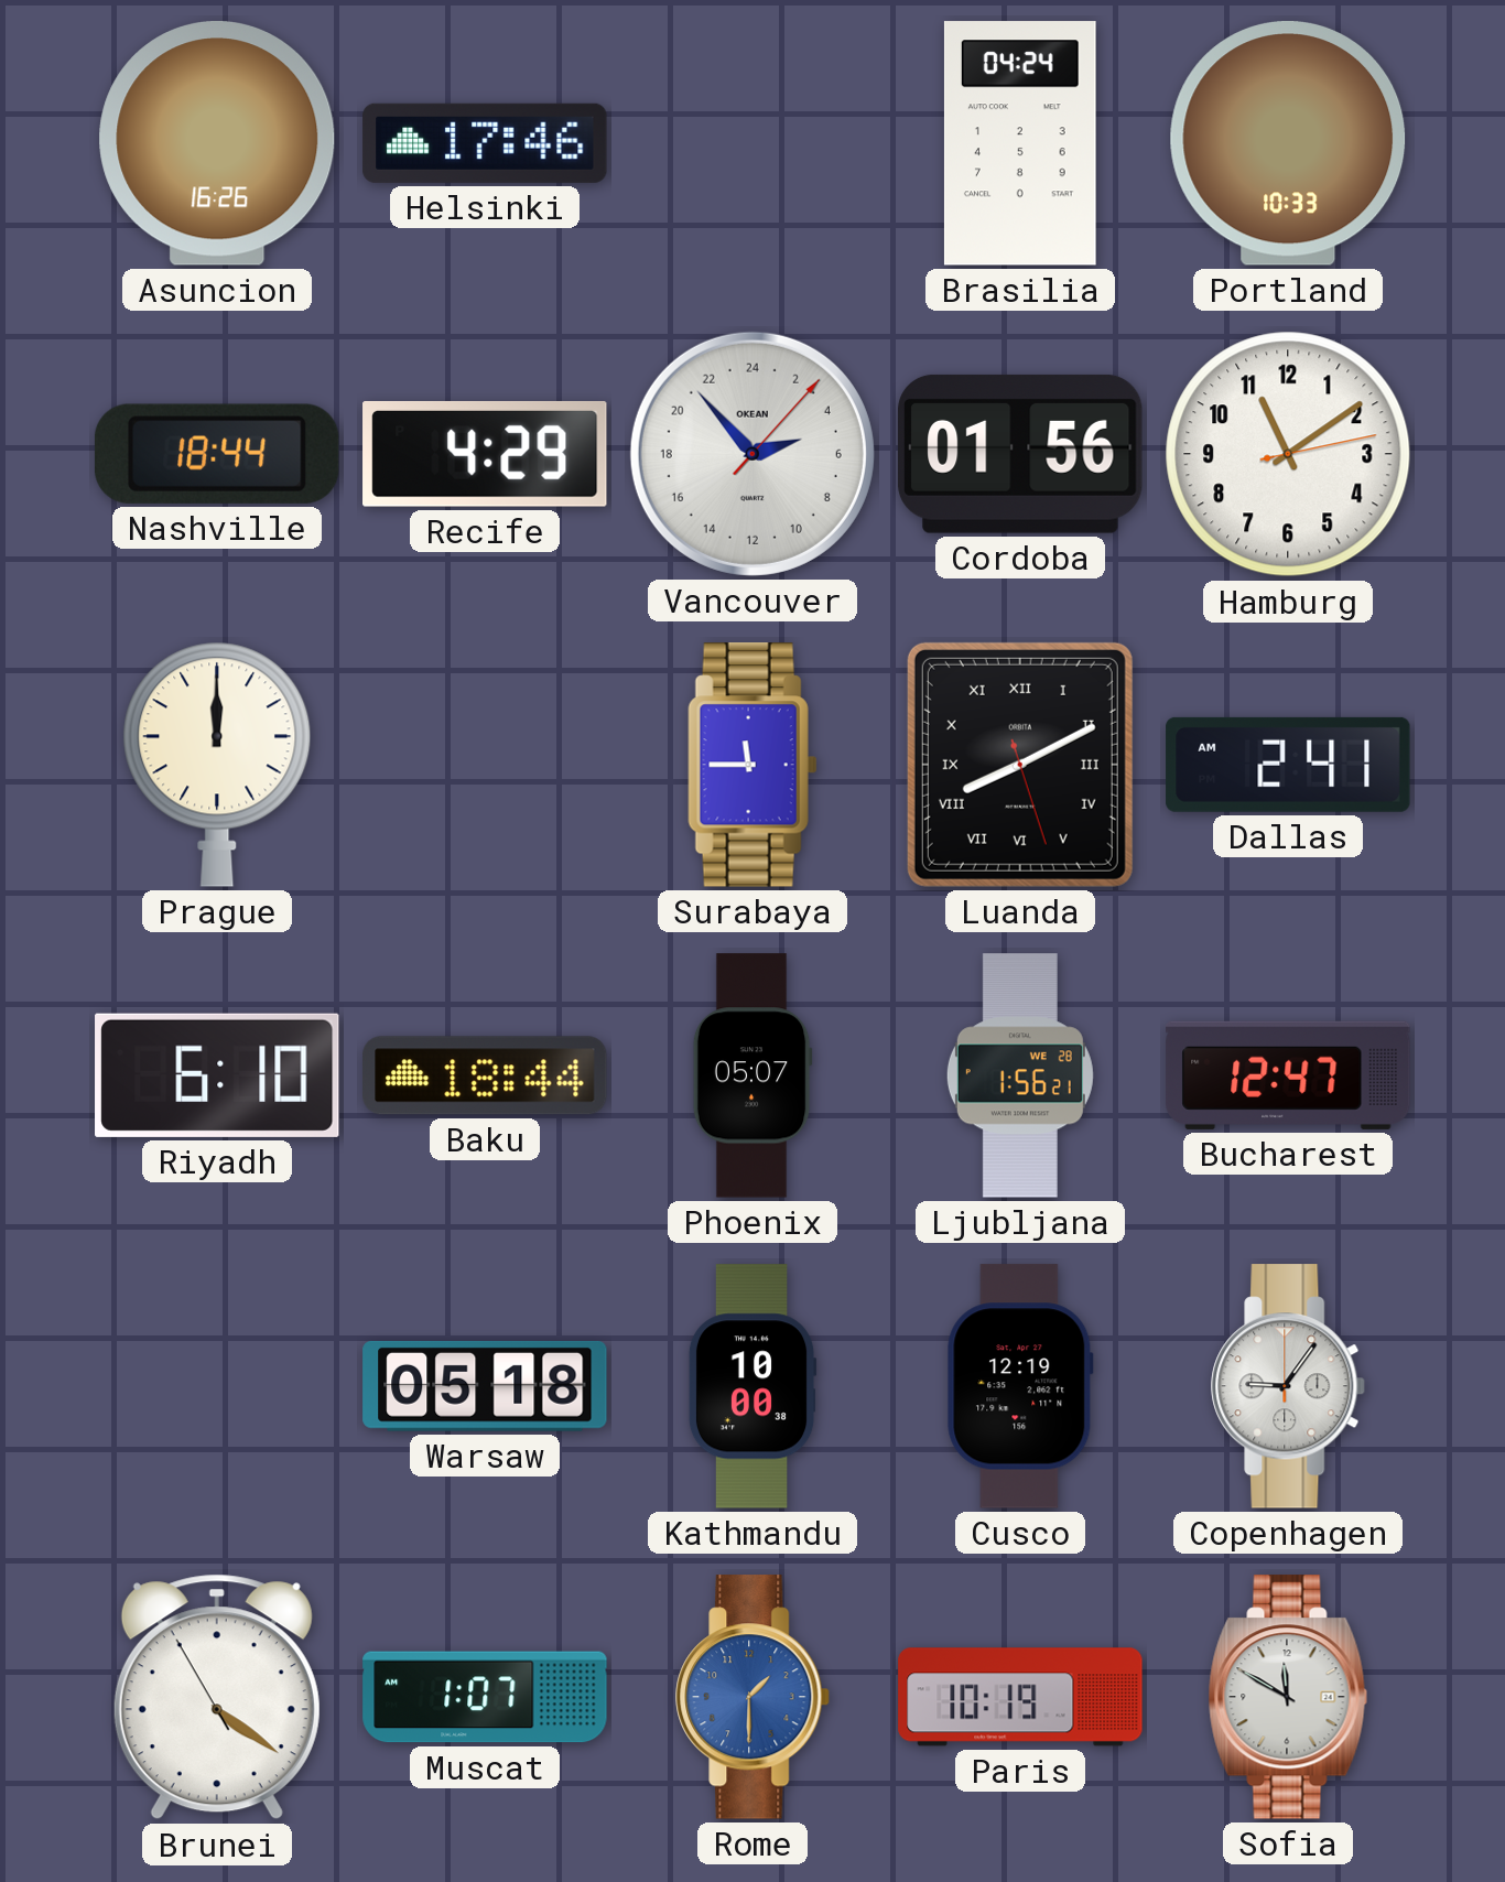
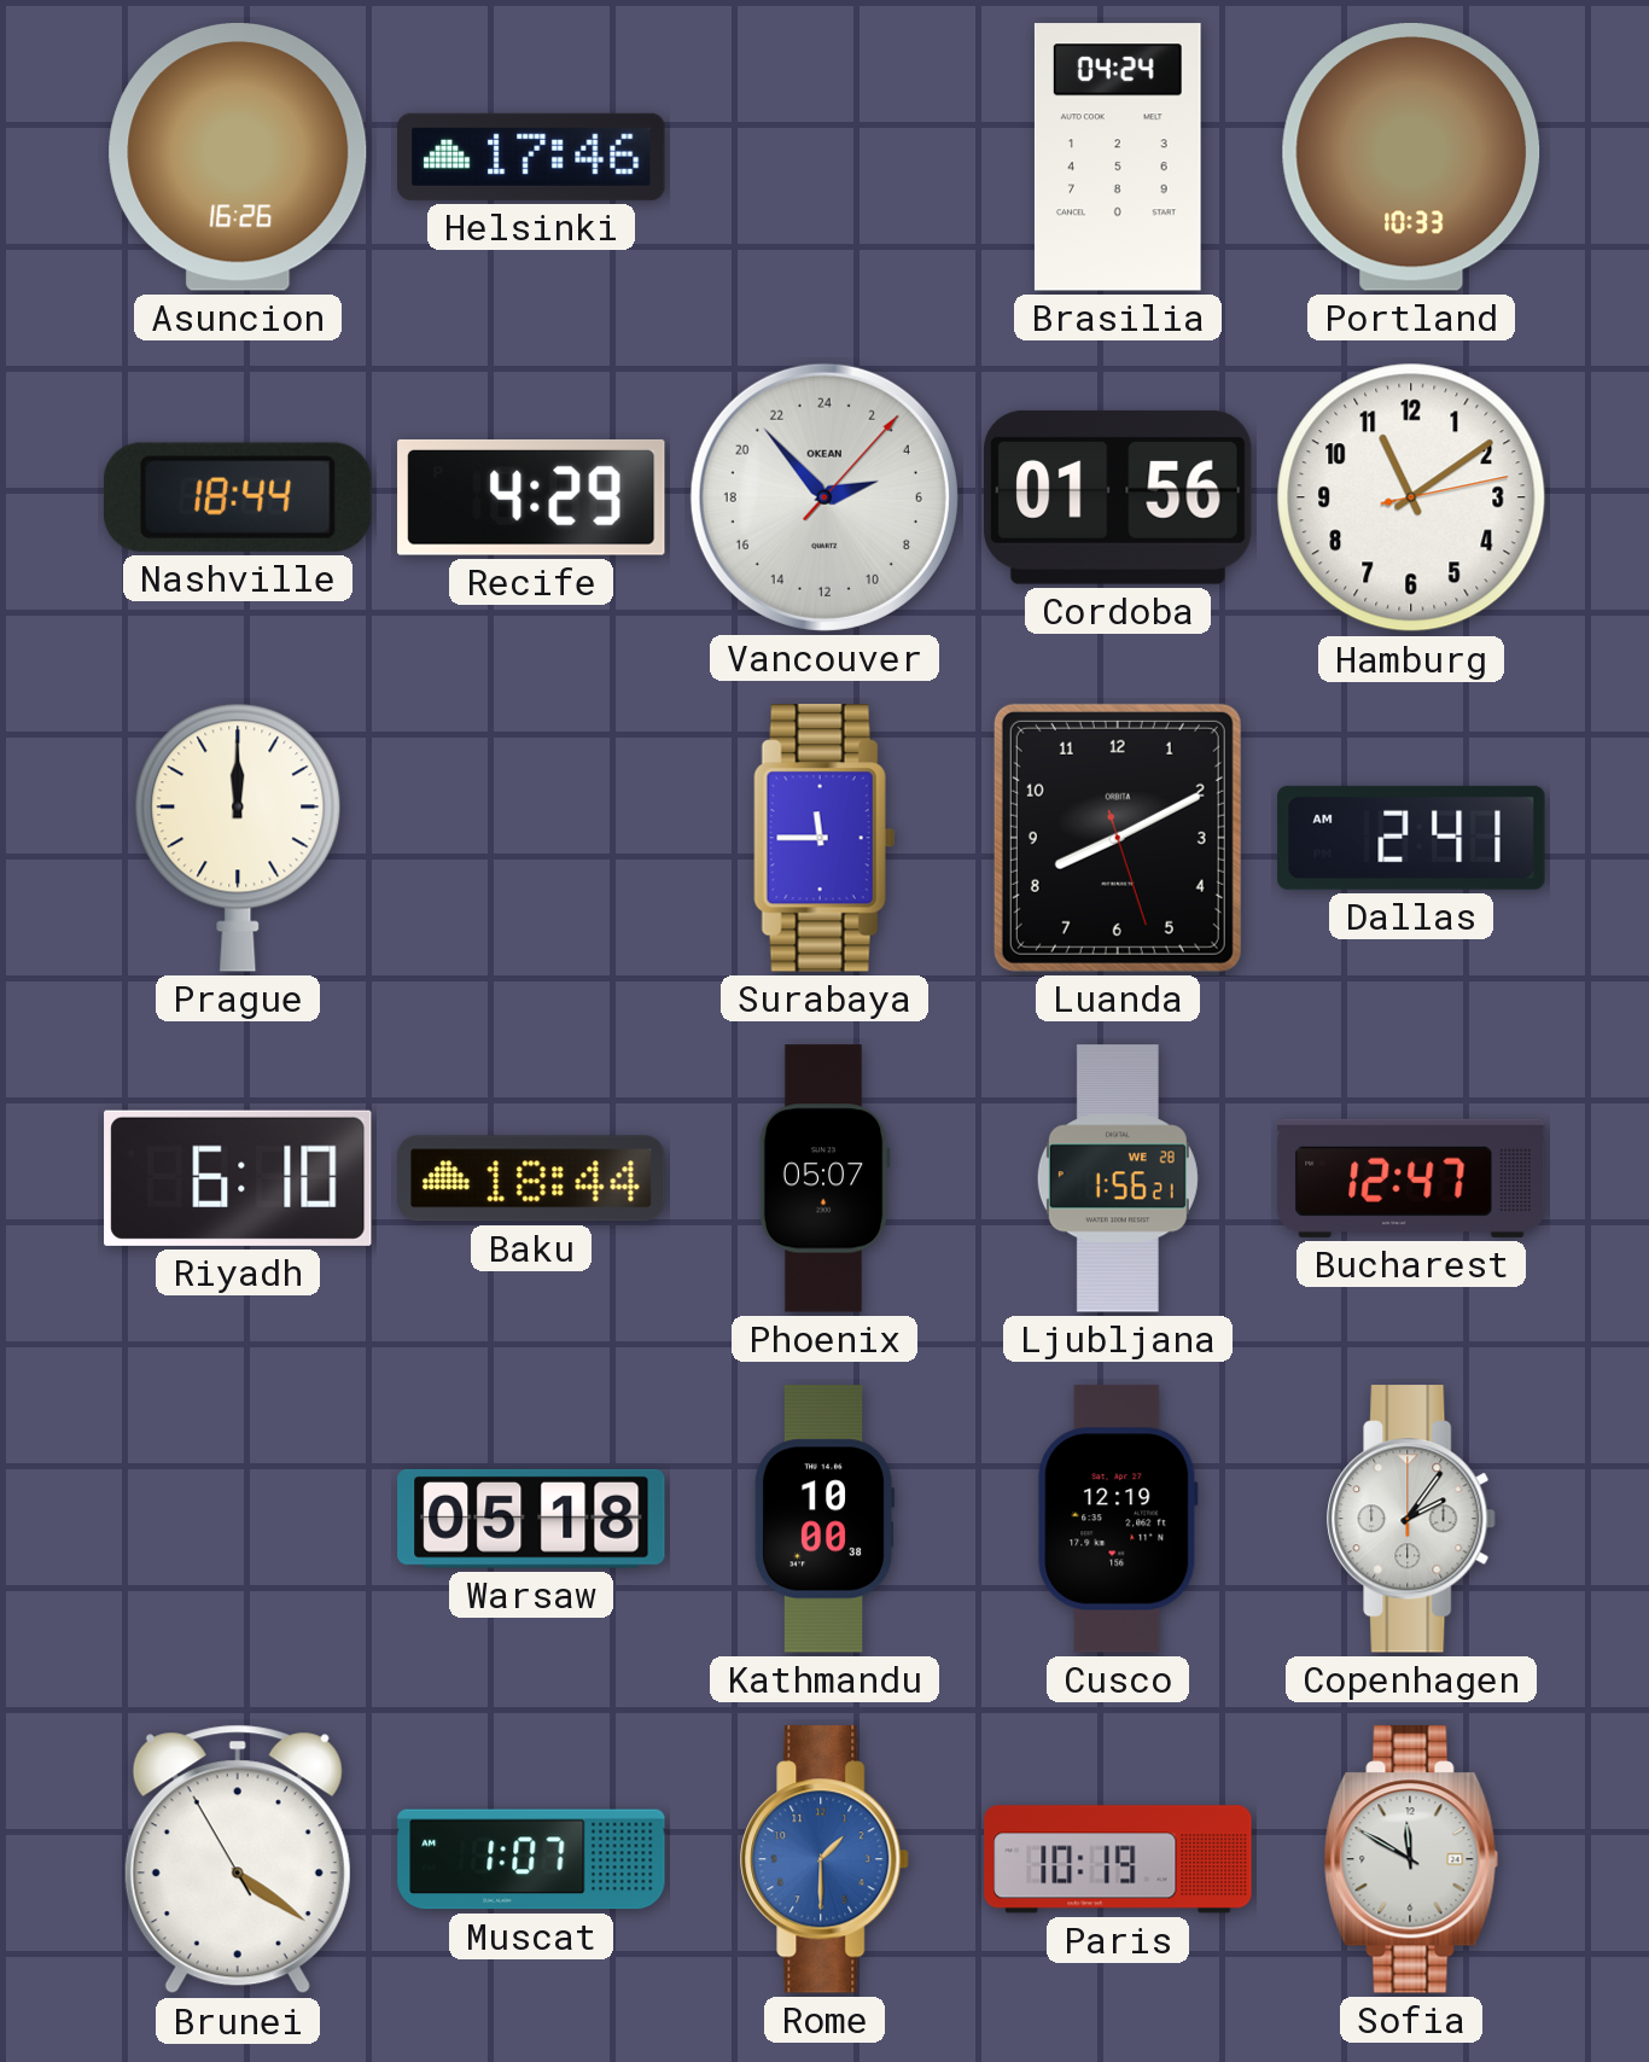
Luanda numerals: Roman -> Arabic
Copenhagen: 9:06 -> 2:06
